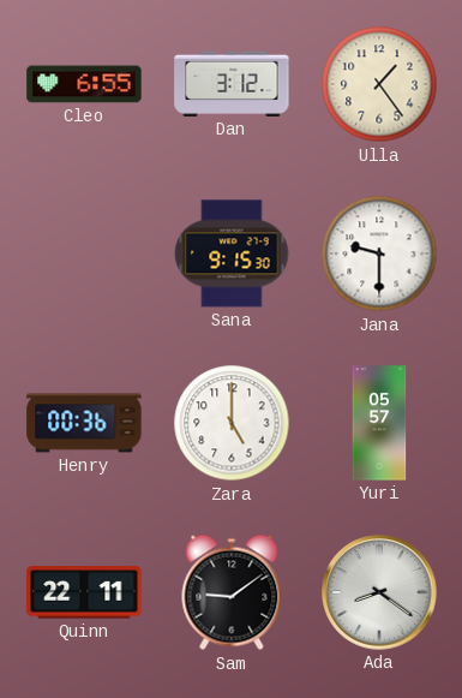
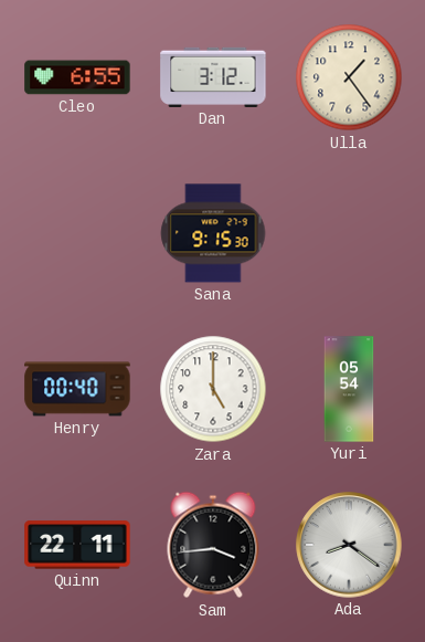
Jana: 9:30 -> none
Henry: 00:36 -> 00:40
Yuri: 05:57 -> 05:54
Sam: 9:09 -> 3:44
